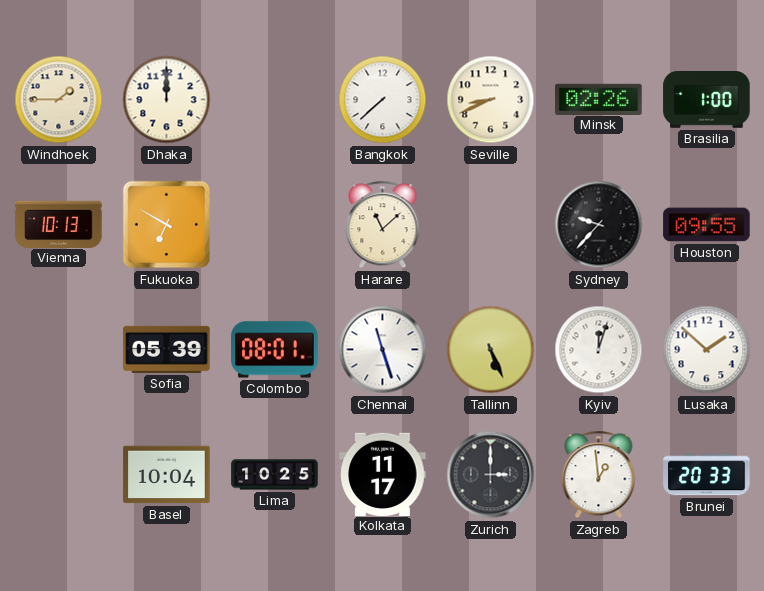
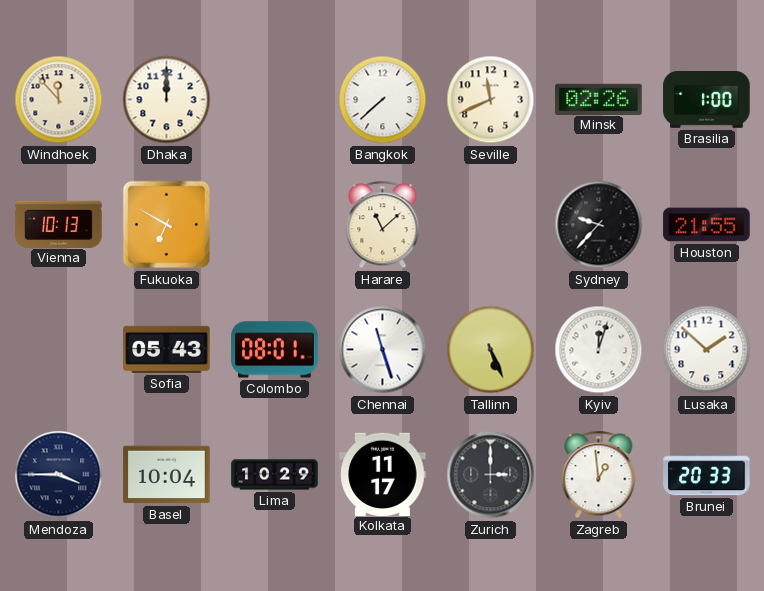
Windhoek: 1:45 -> 11:53
Seville: 8:41 -> 11:41
Houston: 09:55 -> 21:55
Sofia: 05:39 -> 05:43
Mendoza: none -> 3:45
Lima: 10:25 -> 10:29
